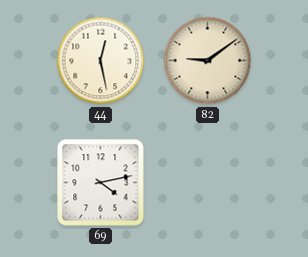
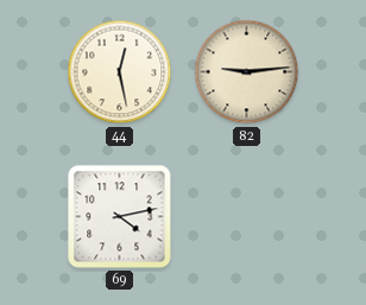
82: 9:09 -> 9:14
